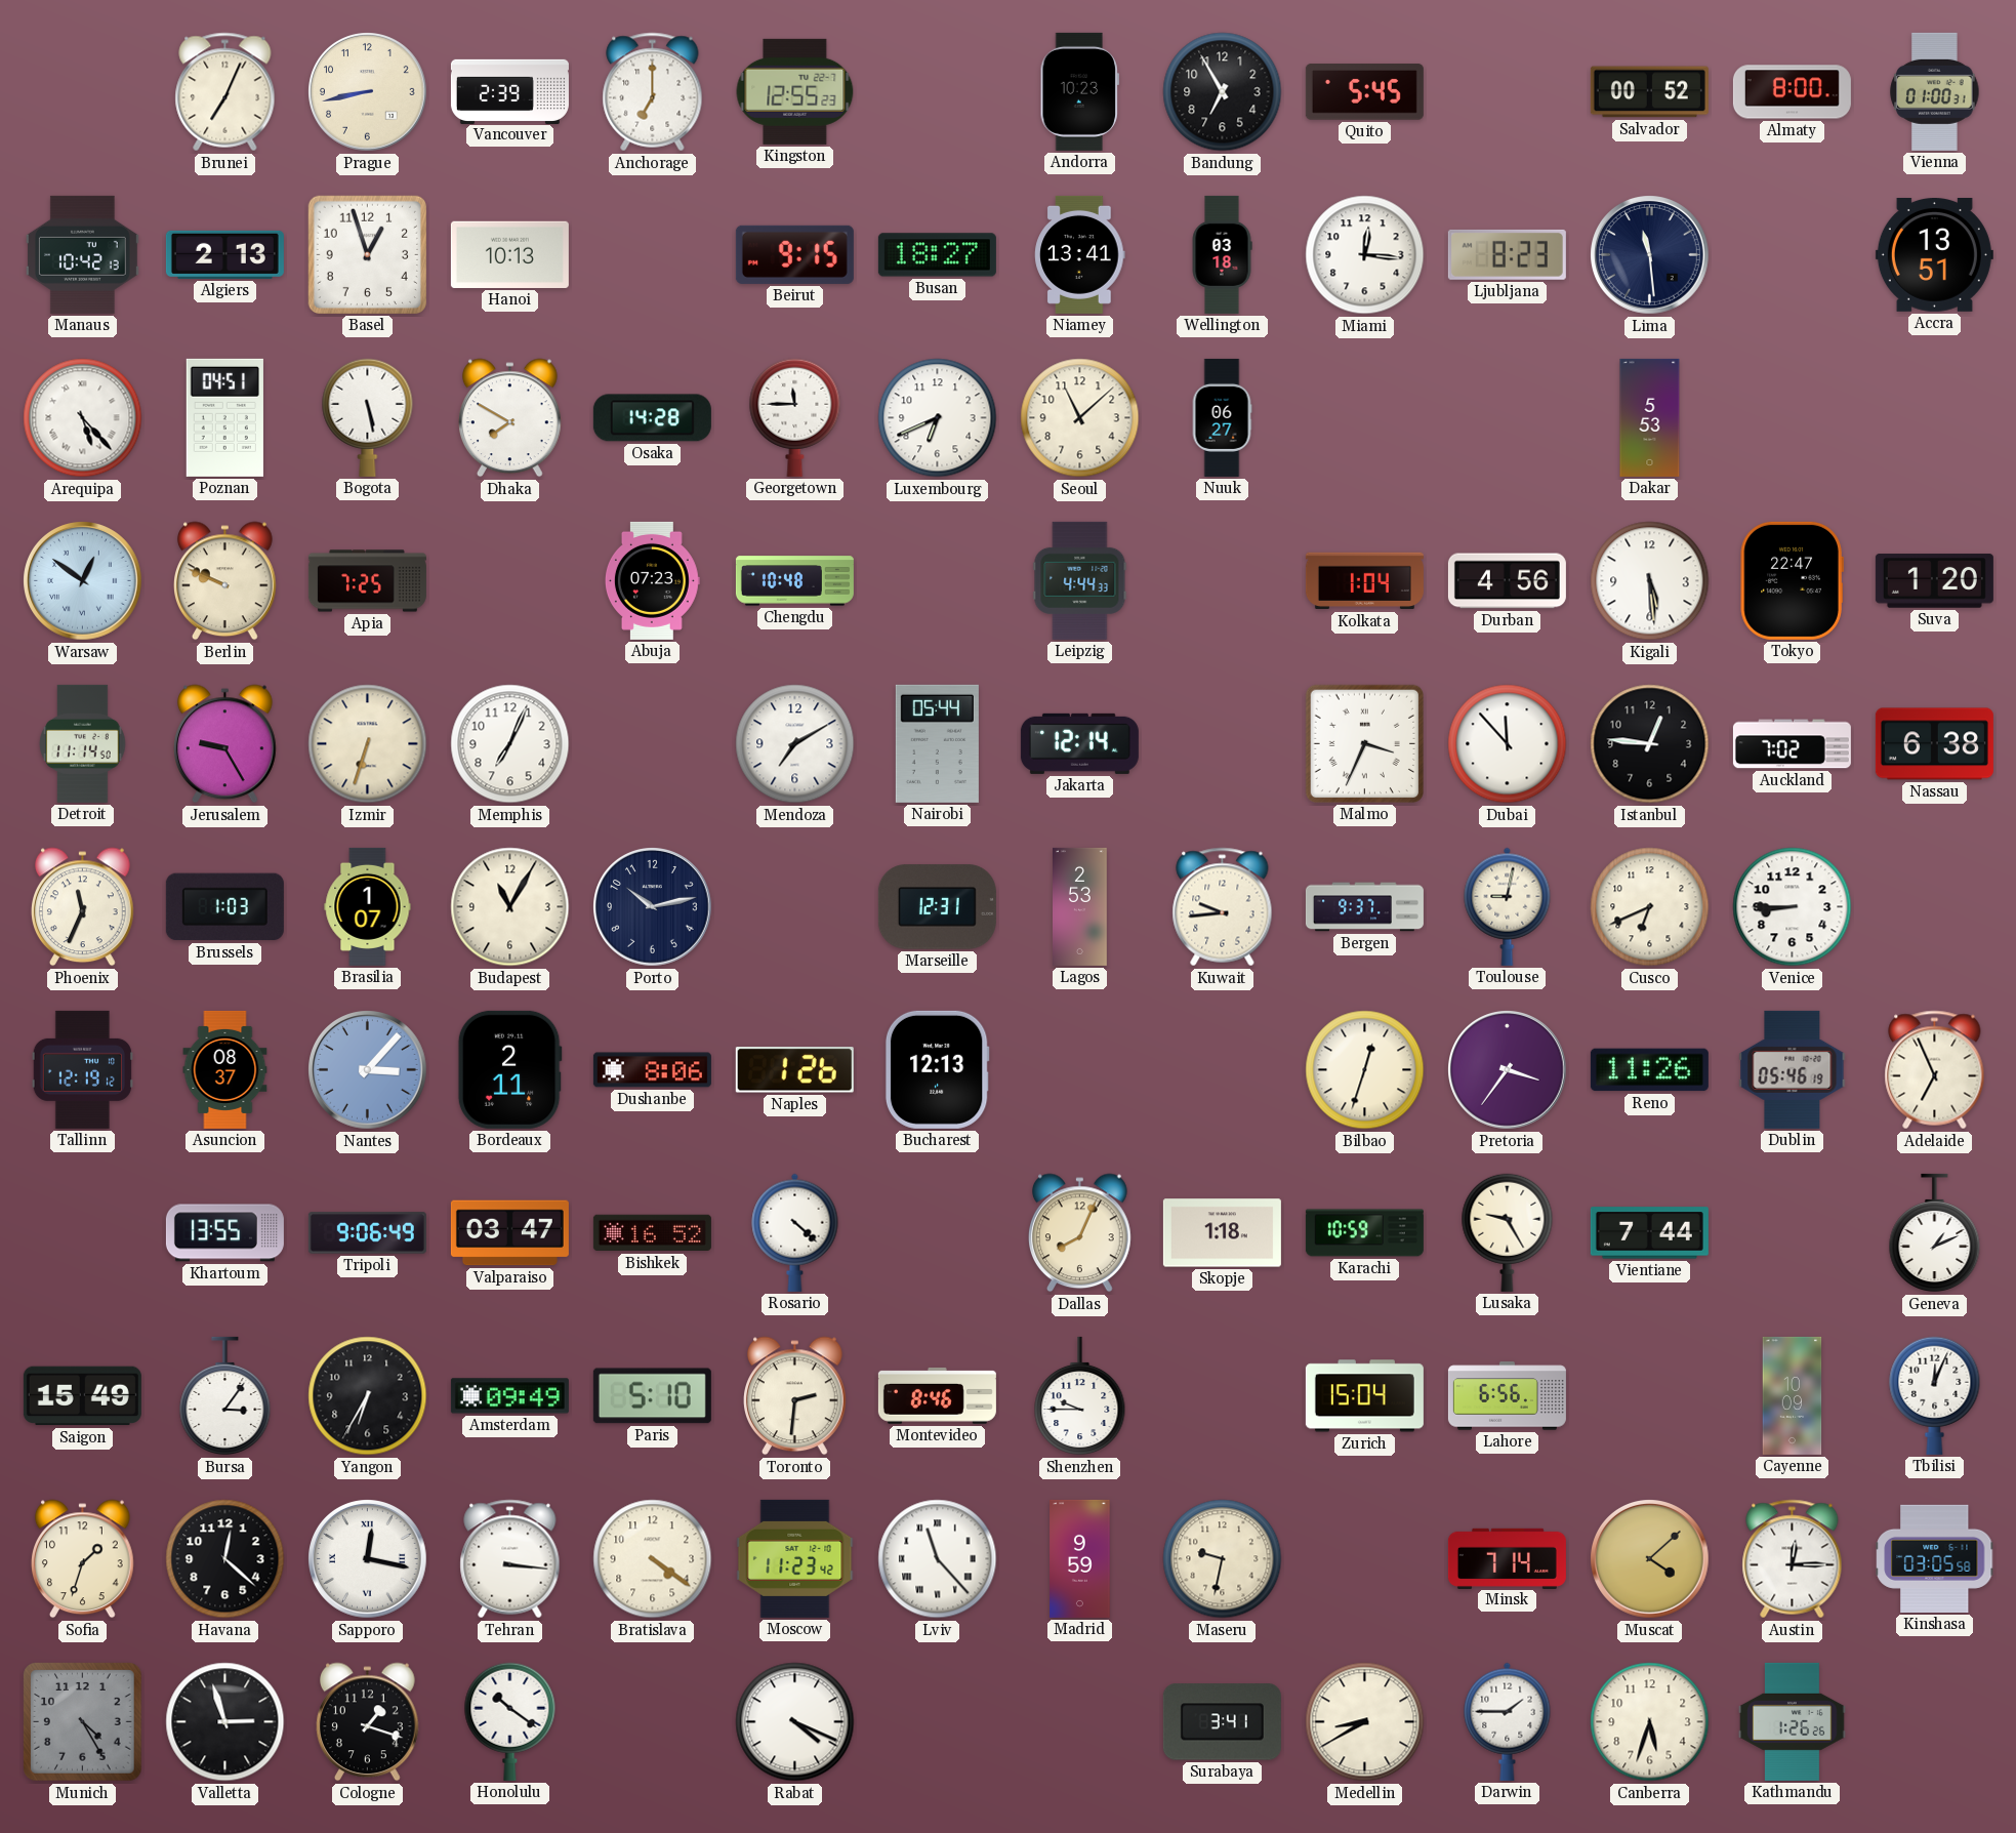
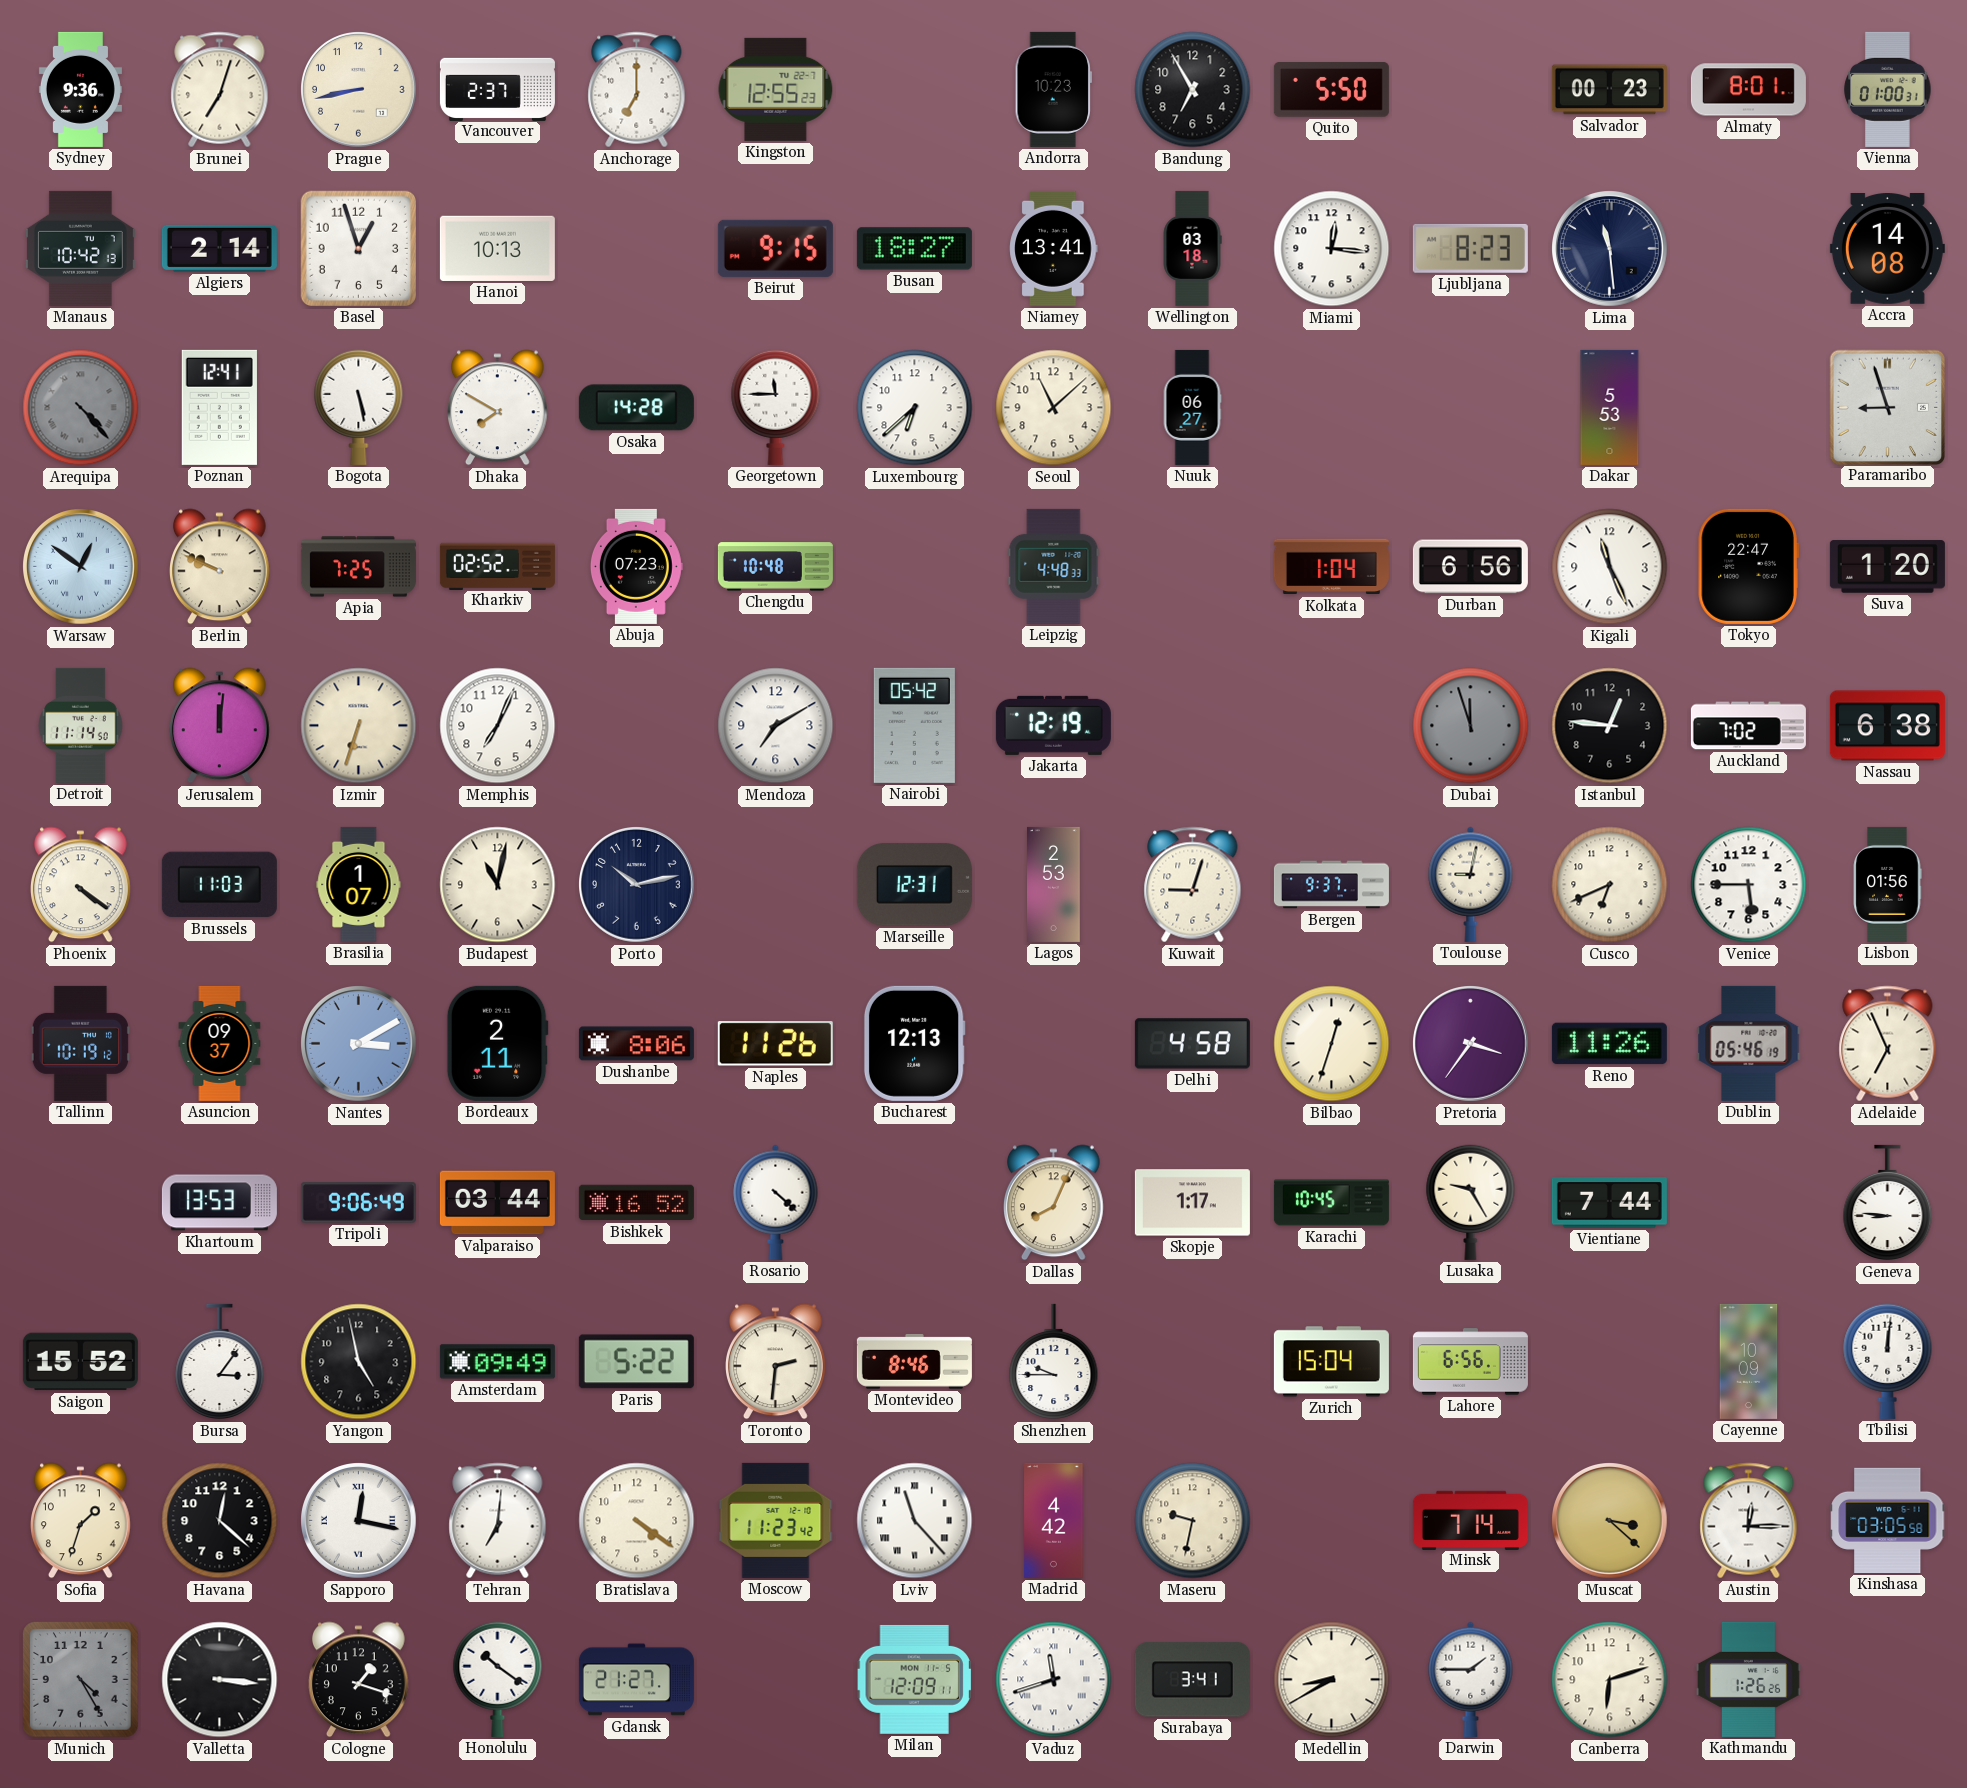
Sydney: none -> 9:36
Brunei: 7:04 -> 7:03
Vancouver: 2:39 -> 2:37
Quito: 5:45 -> 5:50
Salvador: 00:52 -> 00:23
Almaty: 8:00 -> 8:01
Algiers: 2:13 -> 2:14
Accra: 13:51 -> 14:08
Arequipa: 5:23 -> 4:23
Arequipa dial: white -> grey
Poznan: 04:51 -> 12:41
Luxembourg: 6:41 -> 6:38
Paramaribo: none -> 8:57
Kharkiv: none -> 02:52
Leipzig: 4:44 -> 4:48
Durban: 4:56 -> 6:56
Kigali: 5:29 -> 11:26
Jerusalem: 9:25 -> 12:01
Nairobi: 05:44 -> 05:42
Jakarta: 12:14 -> 12:19
Malmo: 3:34 -> none
Dubai: 11:53 -> 11:57
Dubai dial: white -> grey
Phoenix: 11:34 -> 4:21
Brussels: 1:03 -> 11:03
Budapest: 11:05 -> 11:02
Kuwait: 9:44 -> 9:03
Venice: 8:45 -> 5:45
Lisbon: none -> 01:56
Tallinn: 12:19 -> 10:19
Asuncion: 08:37 -> 09:37
Nantes: 3:07 -> 3:10
Naples: 1:26 -> 11:26
Delhi: none -> 4:58
Khartoum: 13:55 -> 13:53
Valparaiso: 03:47 -> 03:44
Skopje: 1:18 -> 1:17
Karachi: 10:59 -> 10:45
Geneva: 1:11 -> 8:46
Saigon: 15:49 -> 15:52
Yangon: 6:35 -> 4:58
Paris: 5:10 -> 5:22
Tbilisi: 12:04 -> 12:01
Tehran: 3:16 -> 7:01
Madrid: 9:59 -> 4:42
Muscat: 4:08 -> 3:22
Valletta: 2:57 -> 3:16
Gdansk: none -> 21:27
Rabat: 4:19 -> none
Milan: none -> 12:09
Vaduz: none -> 11:42
Canberra: 5:33 -> 6:12
